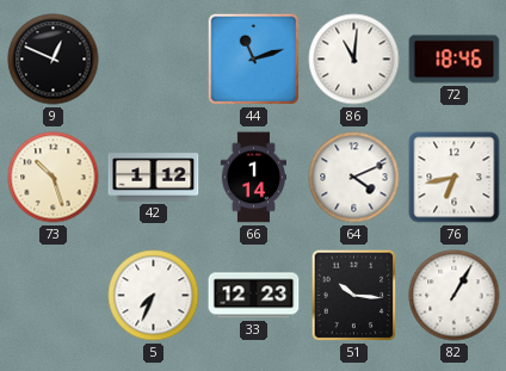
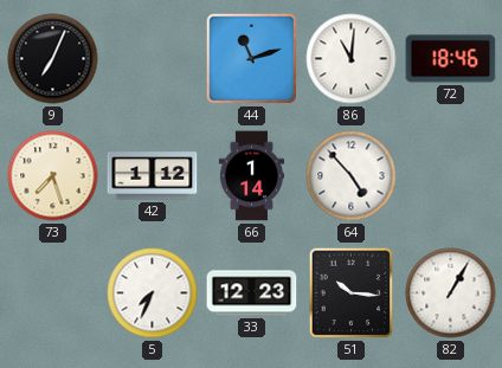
9: 12:49 -> 7:04
73: 10:27 -> 7:27
64: 4:11 -> 4:53
76: 6:43 -> none
